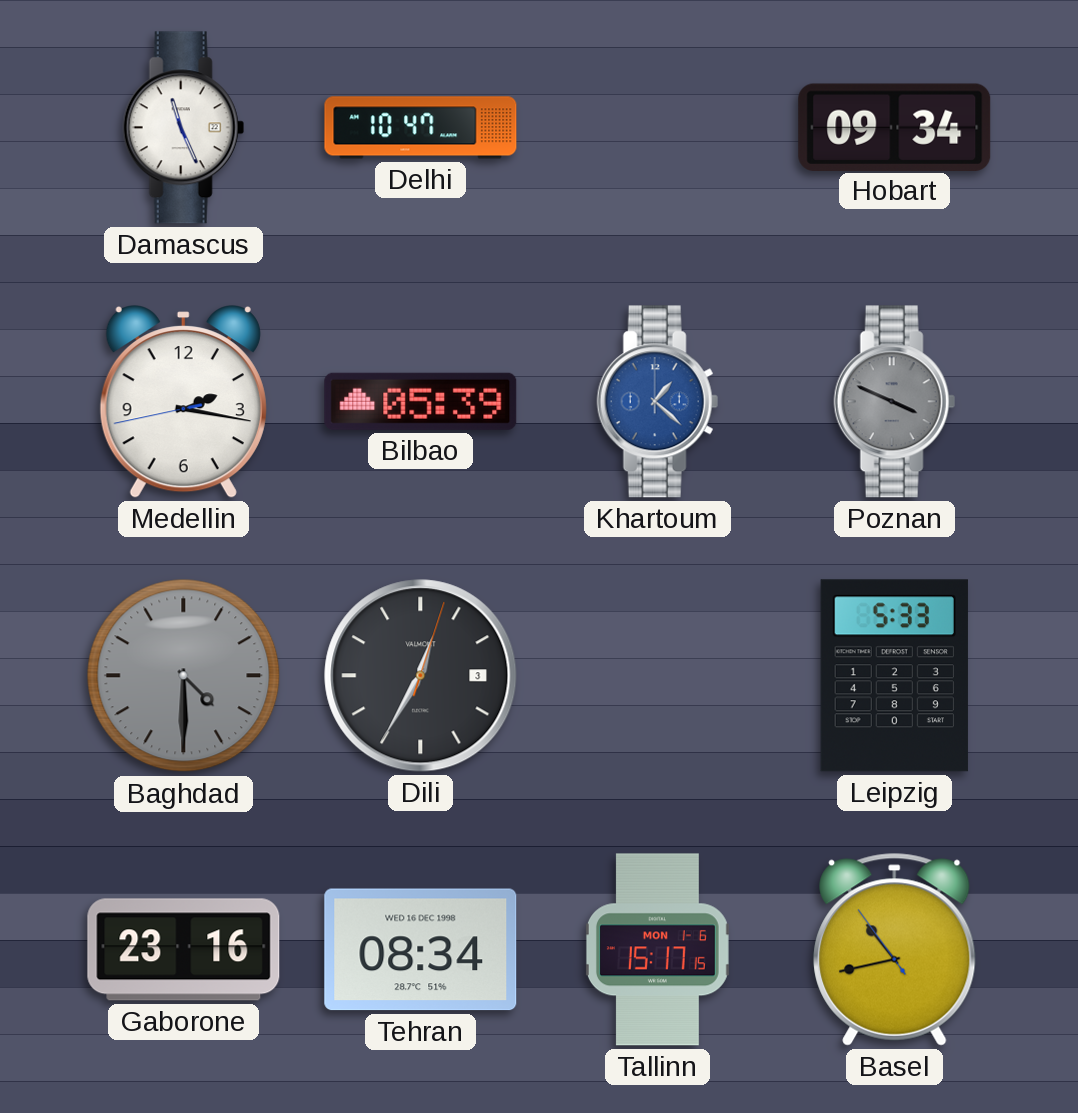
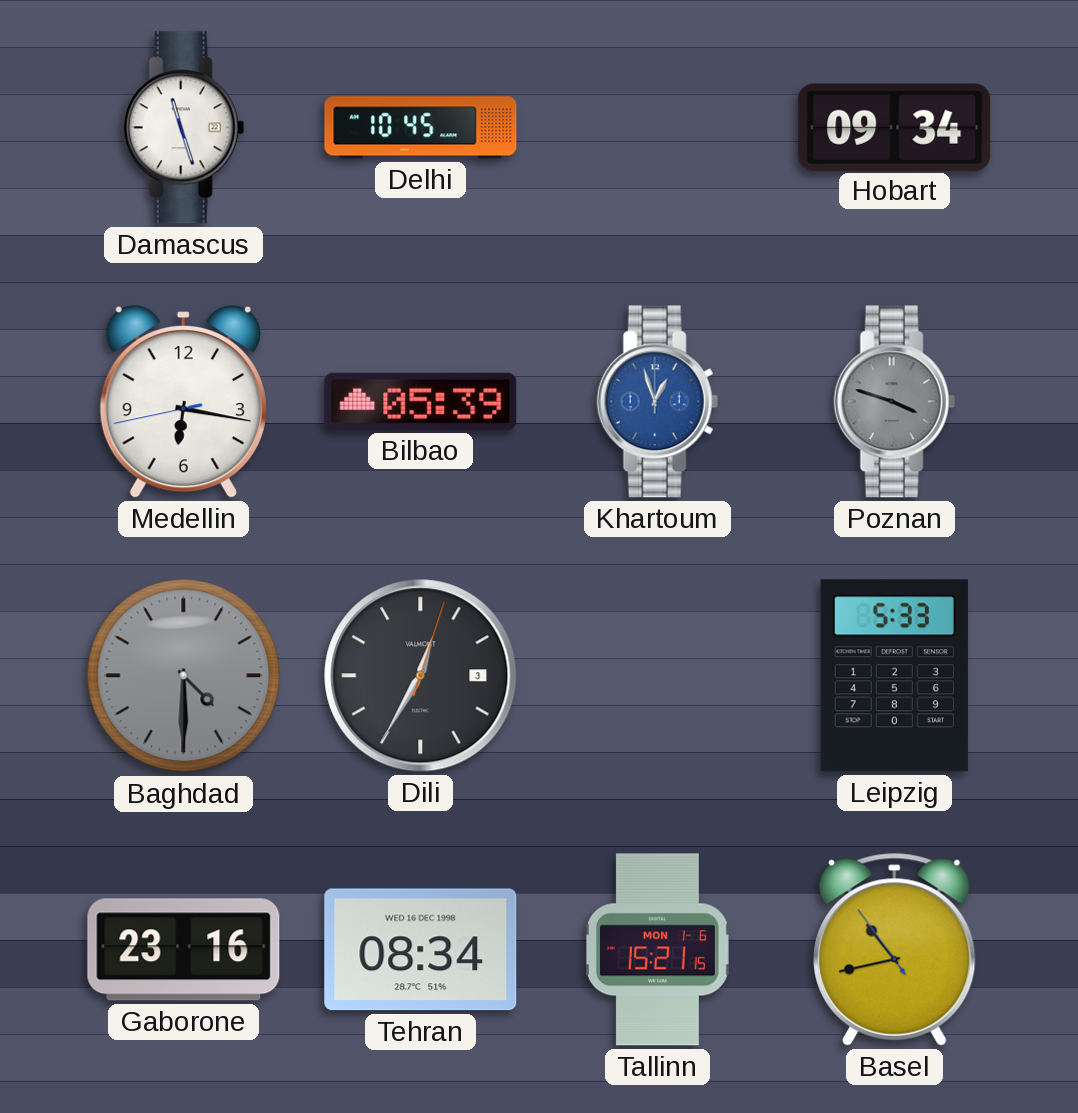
Damascus: 11:26 -> 11:27
Delhi: 10:47 -> 10:45
Medellin: 2:16 -> 6:16
Khartoum: 1:22 -> 12:57
Poznan: 3:49 -> 3:48
Tallinn: 15:17 -> 15:21
